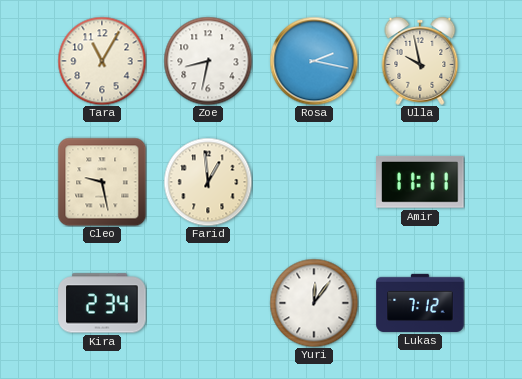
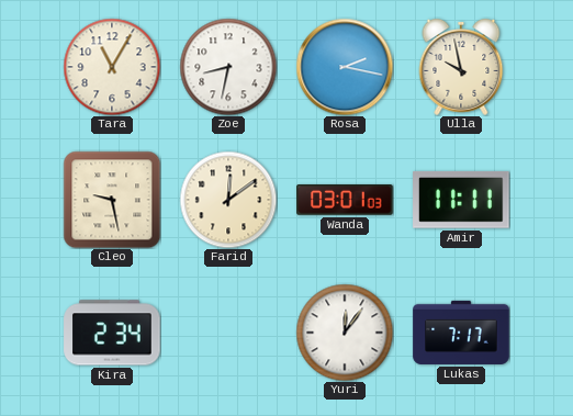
Farid: 12:59 -> 12:09
Wanda: none -> 03:01
Lukas: 7:12 -> 7:17
